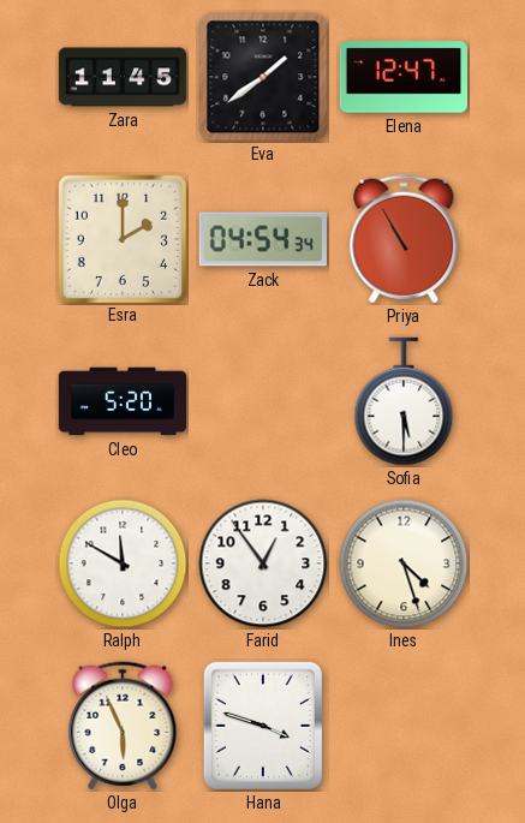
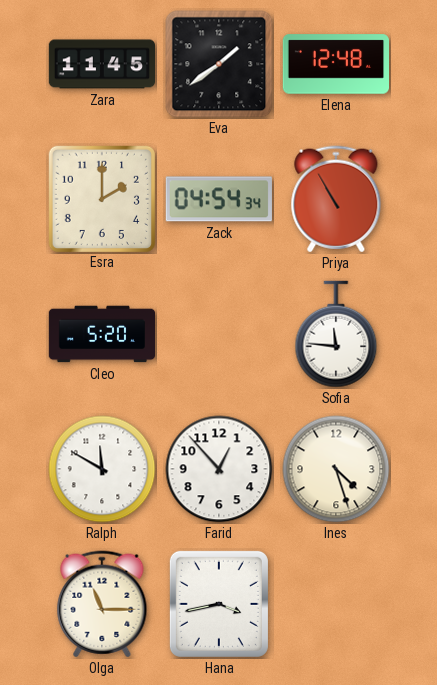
Elena: 12:47 -> 12:48
Sofia: 5:30 -> 11:46
Farid: 12:54 -> 12:53
Olga: 5:56 -> 11:15
Hana: 3:48 -> 3:43
